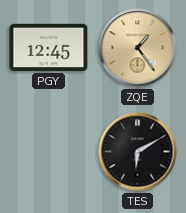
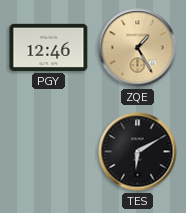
PGY: 12:45 -> 12:46
ZQE: 1:24 -> 1:25
